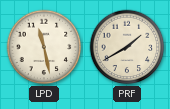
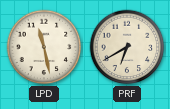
PRF: 1:40 -> 6:40
